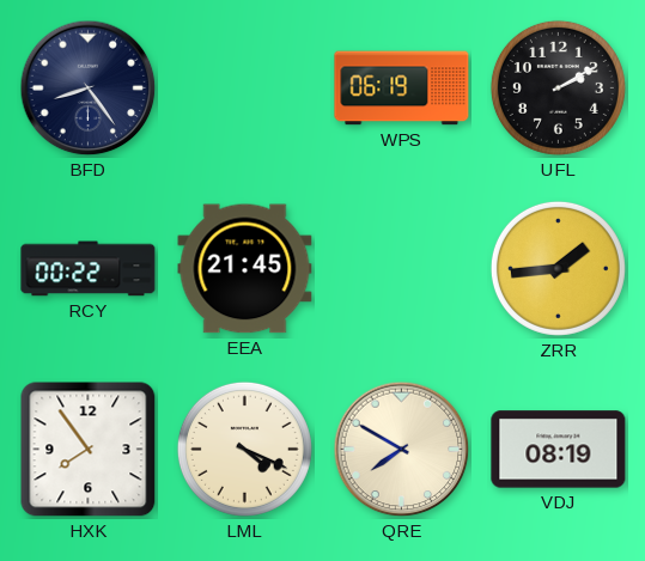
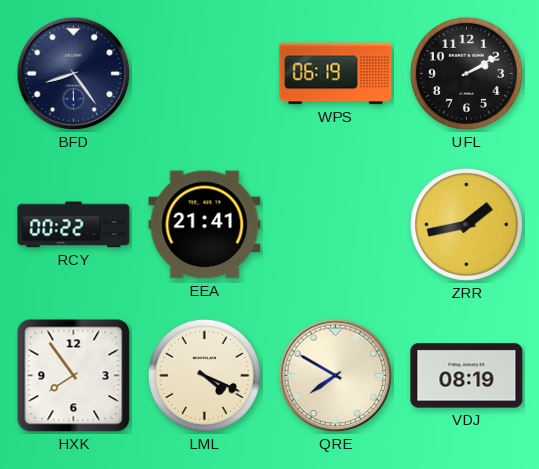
EEA: 21:45 -> 21:41
ZRR: 1:44 -> 1:43
